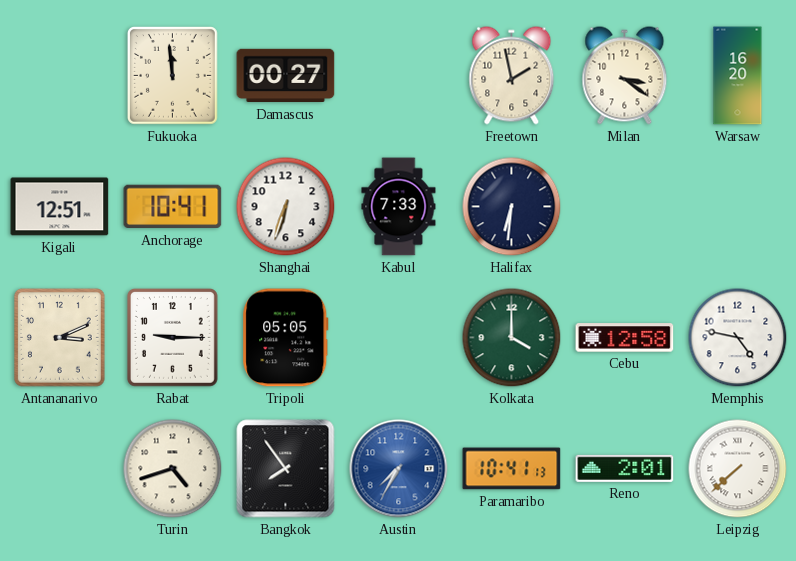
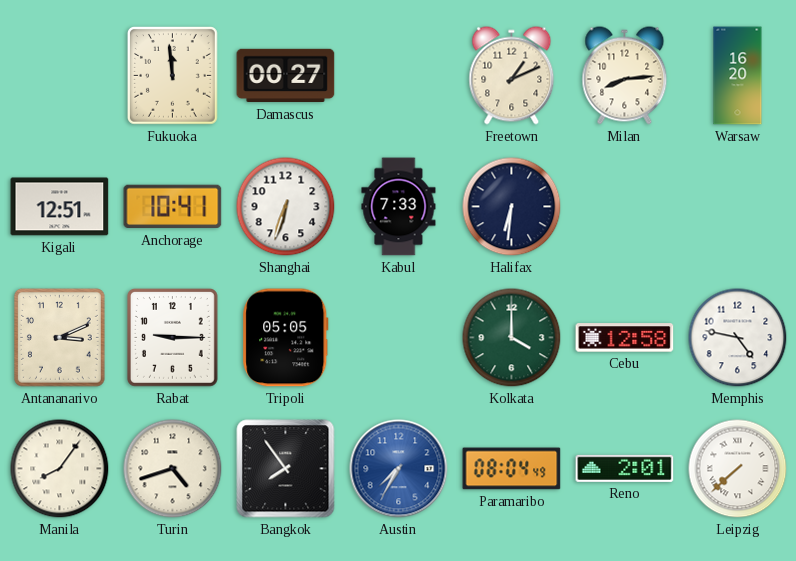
Freetown: 1:58 -> 1:11
Milan: 3:21 -> 8:14
Manila: none -> 8:06
Paramaribo: 10:41 -> 08:04
